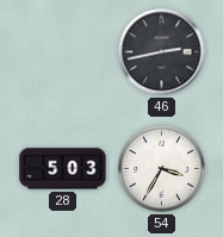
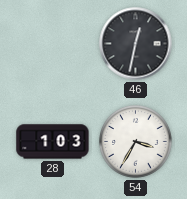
46: 2:43 -> 12:32
28: 5:03 -> 1:03
